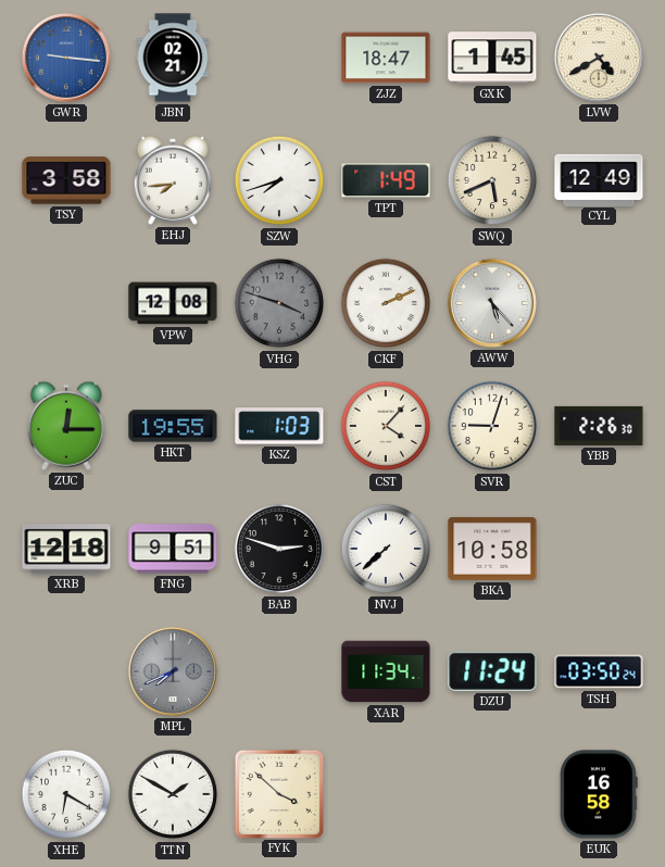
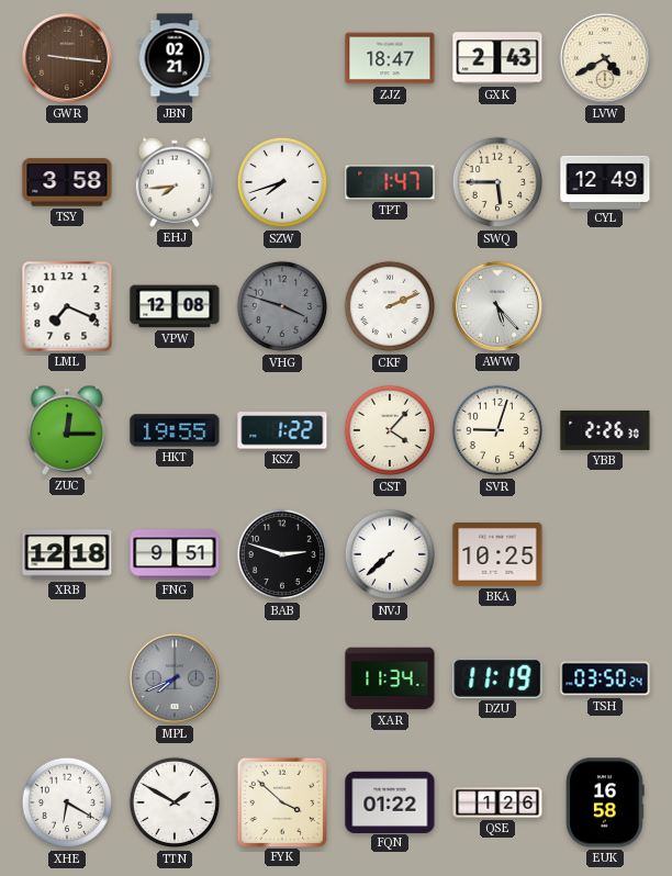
GWR dial: blue -> brown
GXK: 1:45 -> 2:43
TPT: 1:49 -> 1:47
SWQ: 5:41 -> 5:45
LML: none -> 7:19
KSZ: 1:03 -> 1:22
BKA: 10:58 -> 10:25
DZU: 11:24 -> 11:19
FQN: none -> 01:22
QSE: none -> 1:26
